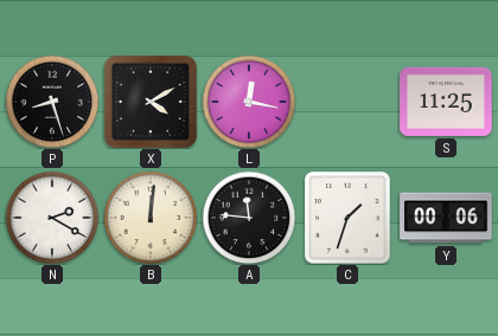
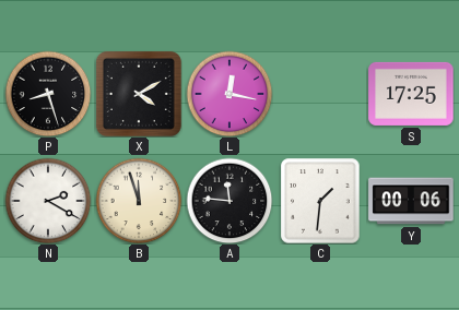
S: 11:25 -> 17:25
B: 12:01 -> 11:57
C: 1:33 -> 1:31
